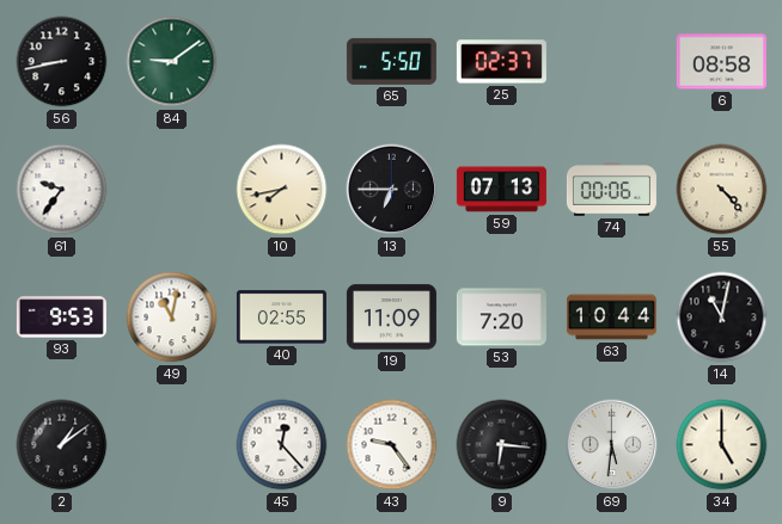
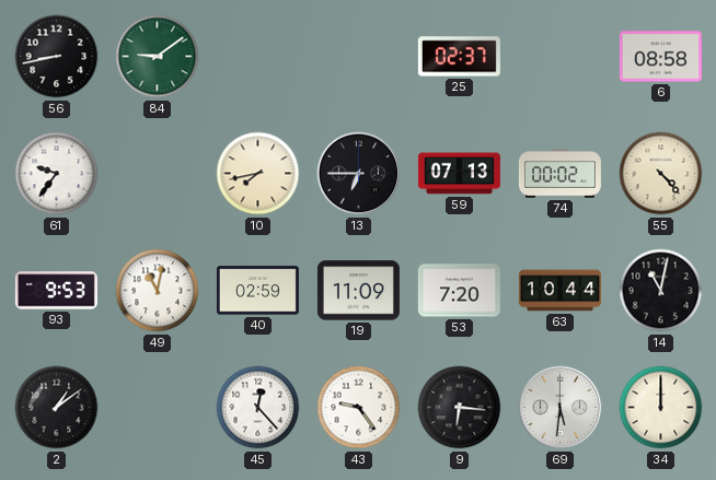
65: 5:50 -> none
74: 00:06 -> 00:02
40: 02:55 -> 02:59
34: 5:00 -> 12:00
